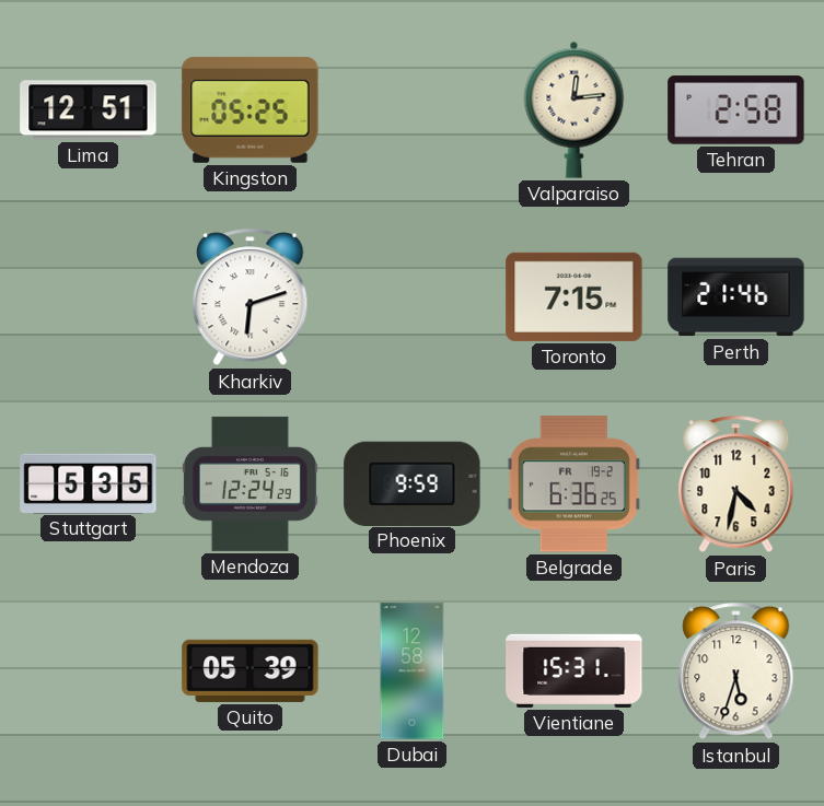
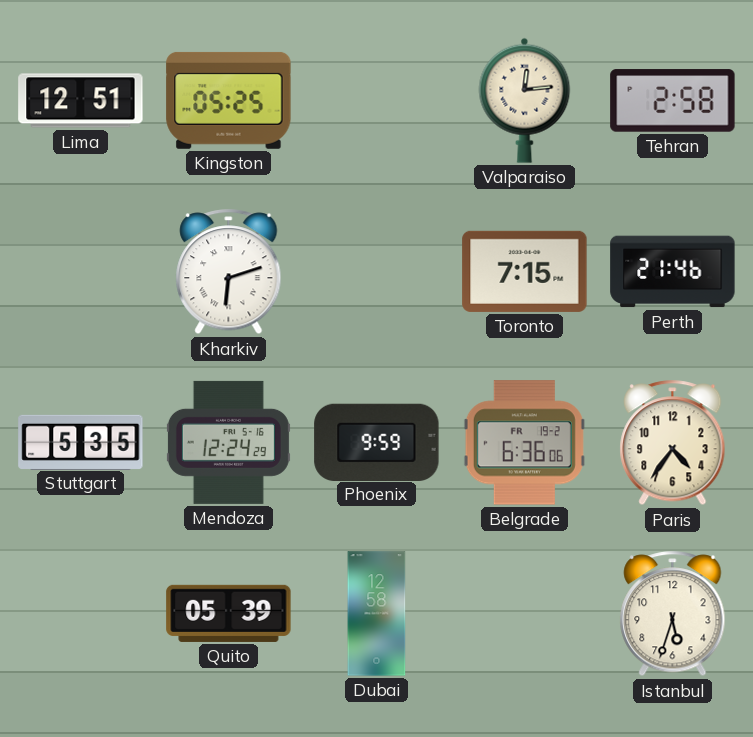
Belgrade: 6:36:25 -> 6:36:06
Paris: 4:32 -> 4:36
Vientiane: 15:31 -> none
